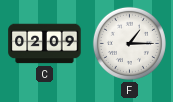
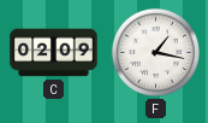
F: 1:15 -> 1:17
